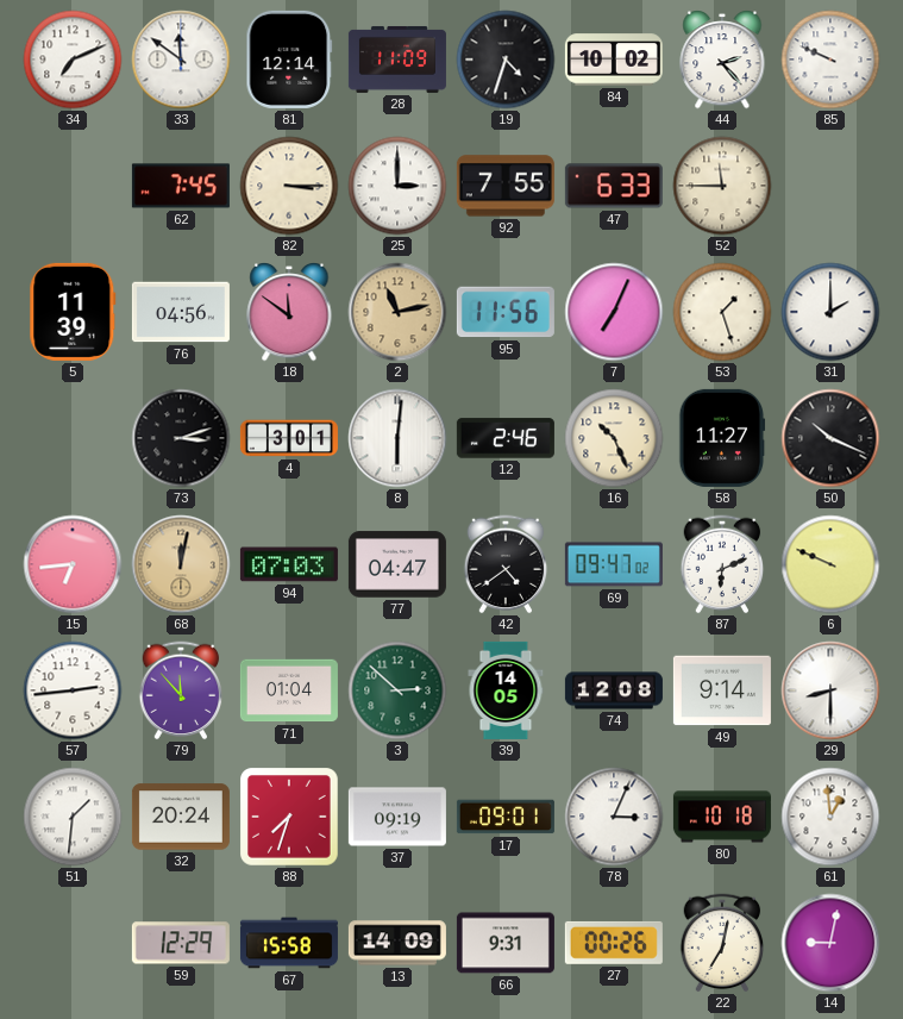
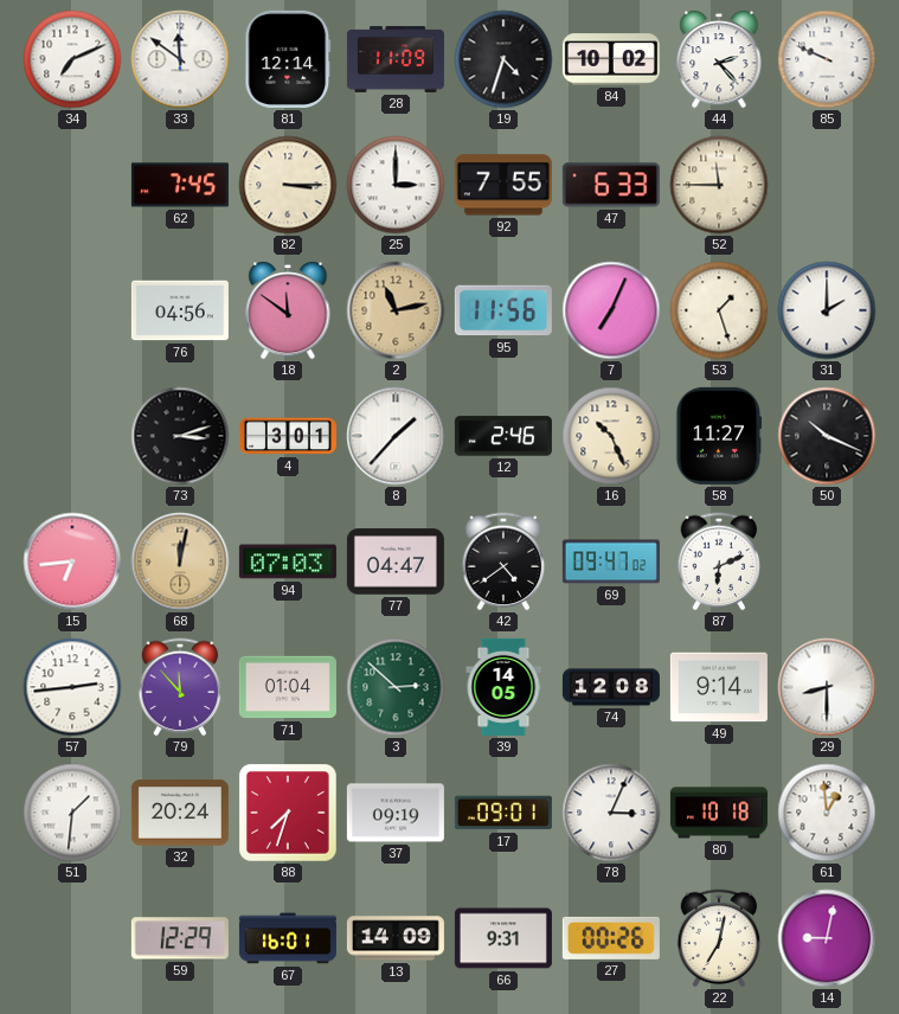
5: 11:39 -> none
8: 6:01 -> 1:37
6: 9:49 -> none
67: 15:58 -> 16:01
